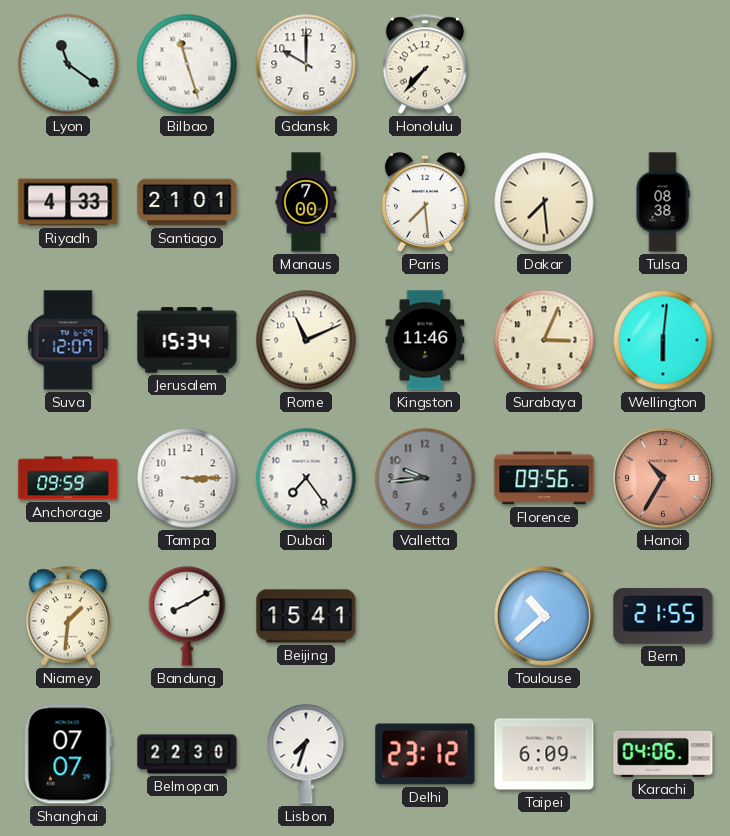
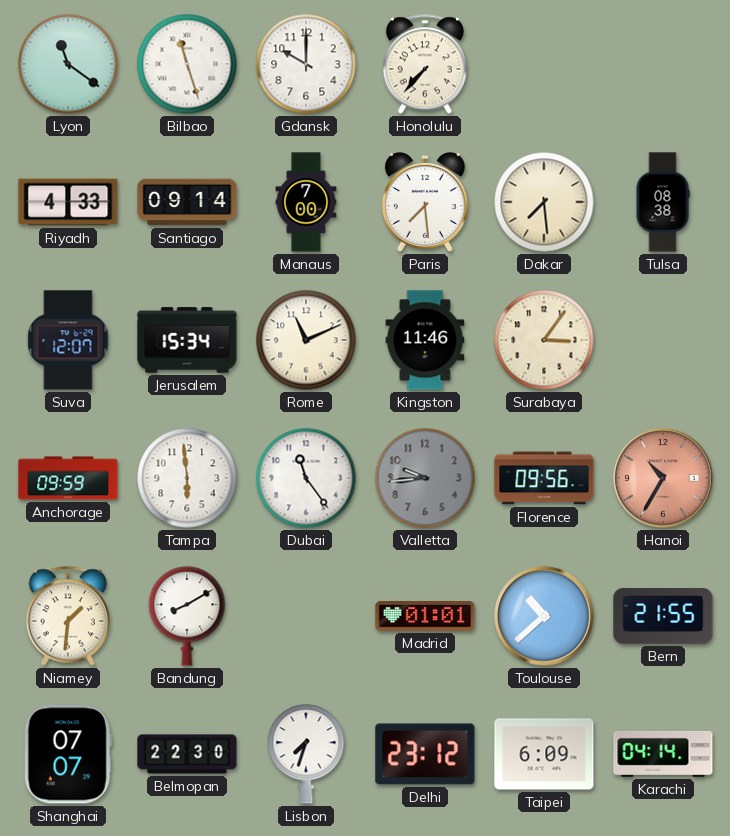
Santiago: 21:01 -> 09:14
Surabaya: 3:04 -> 3:06
Wellington: 6:01 -> none
Tampa: 3:15 -> 5:59
Dubai: 7:24 -> 11:24
Beijing: 15:41 -> none
Madrid: none -> 01:01
Karachi: 04:06 -> 04:14
